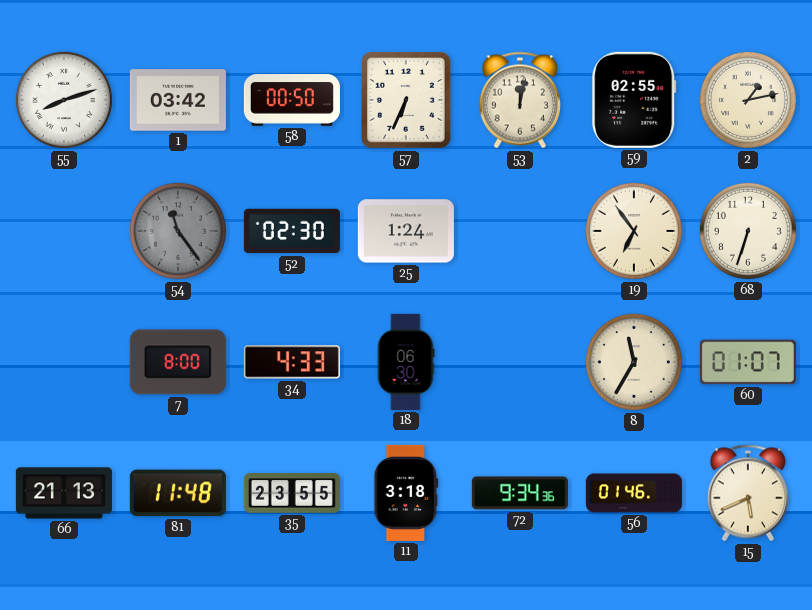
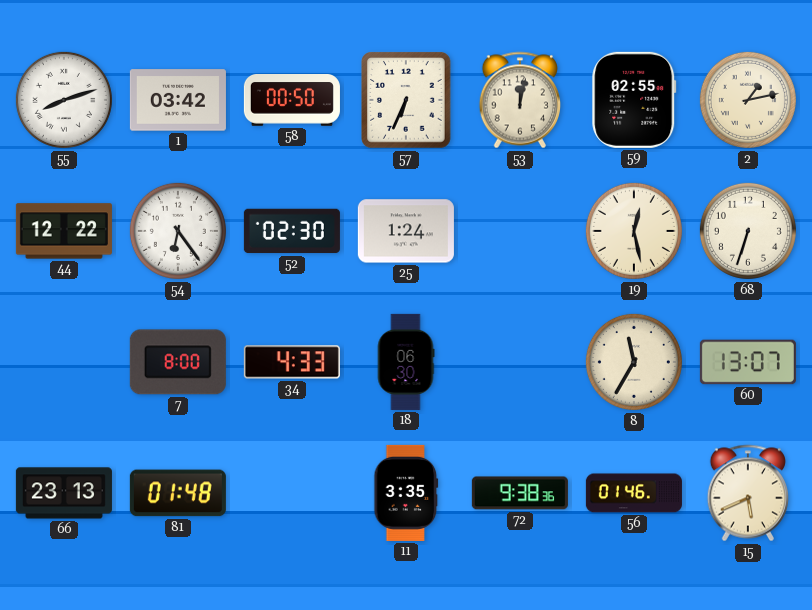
44: none -> 12:22
54: 11:24 -> 6:24
54 dial: grey -> white
19: 6:54 -> 12:28
60: 01:07 -> 13:07
66: 21:13 -> 23:13
81: 11:48 -> 01:48
35: 23:55 -> none
11: 3:18 -> 3:35
72: 9:34 -> 9:38
